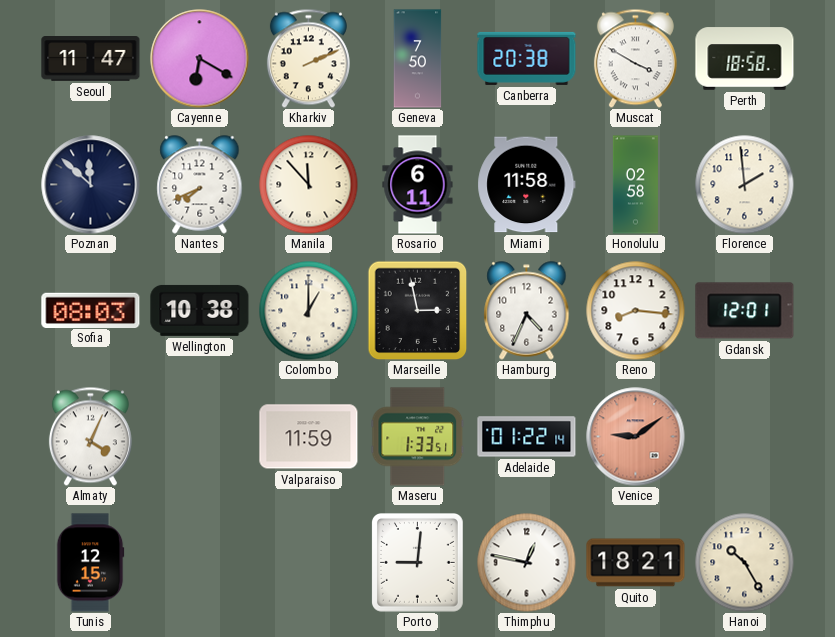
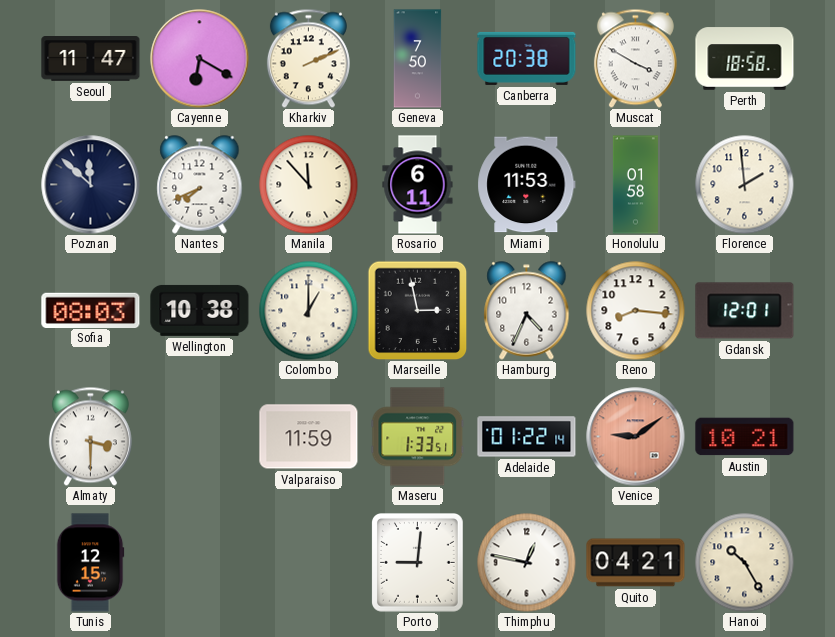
Miami: 11:58 -> 11:53
Honolulu: 02:58 -> 01:58
Almaty: 4:04 -> 3:30
Austin: none -> 10:21
Quito: 18:21 -> 04:21
